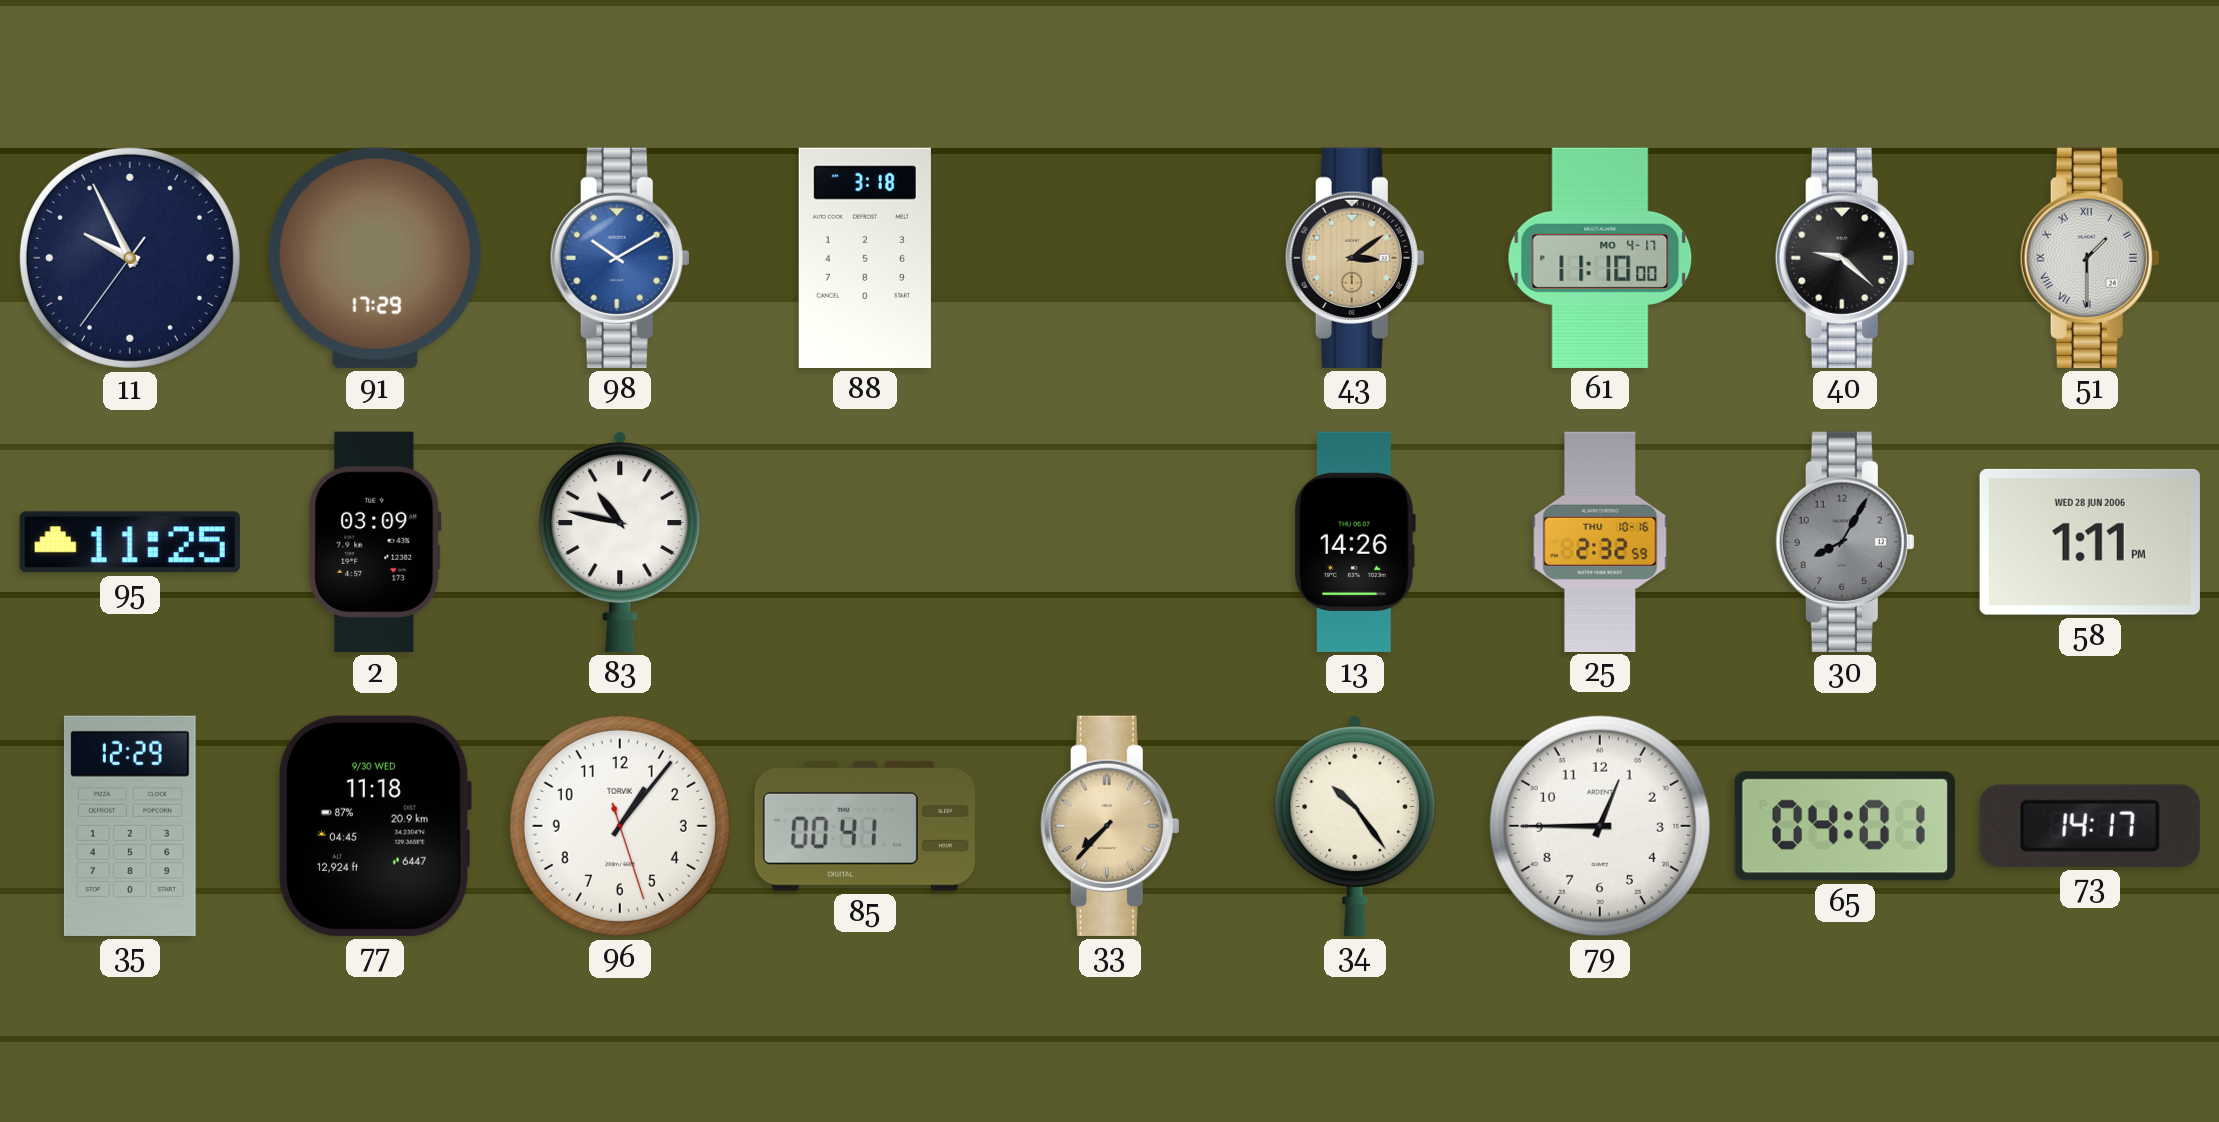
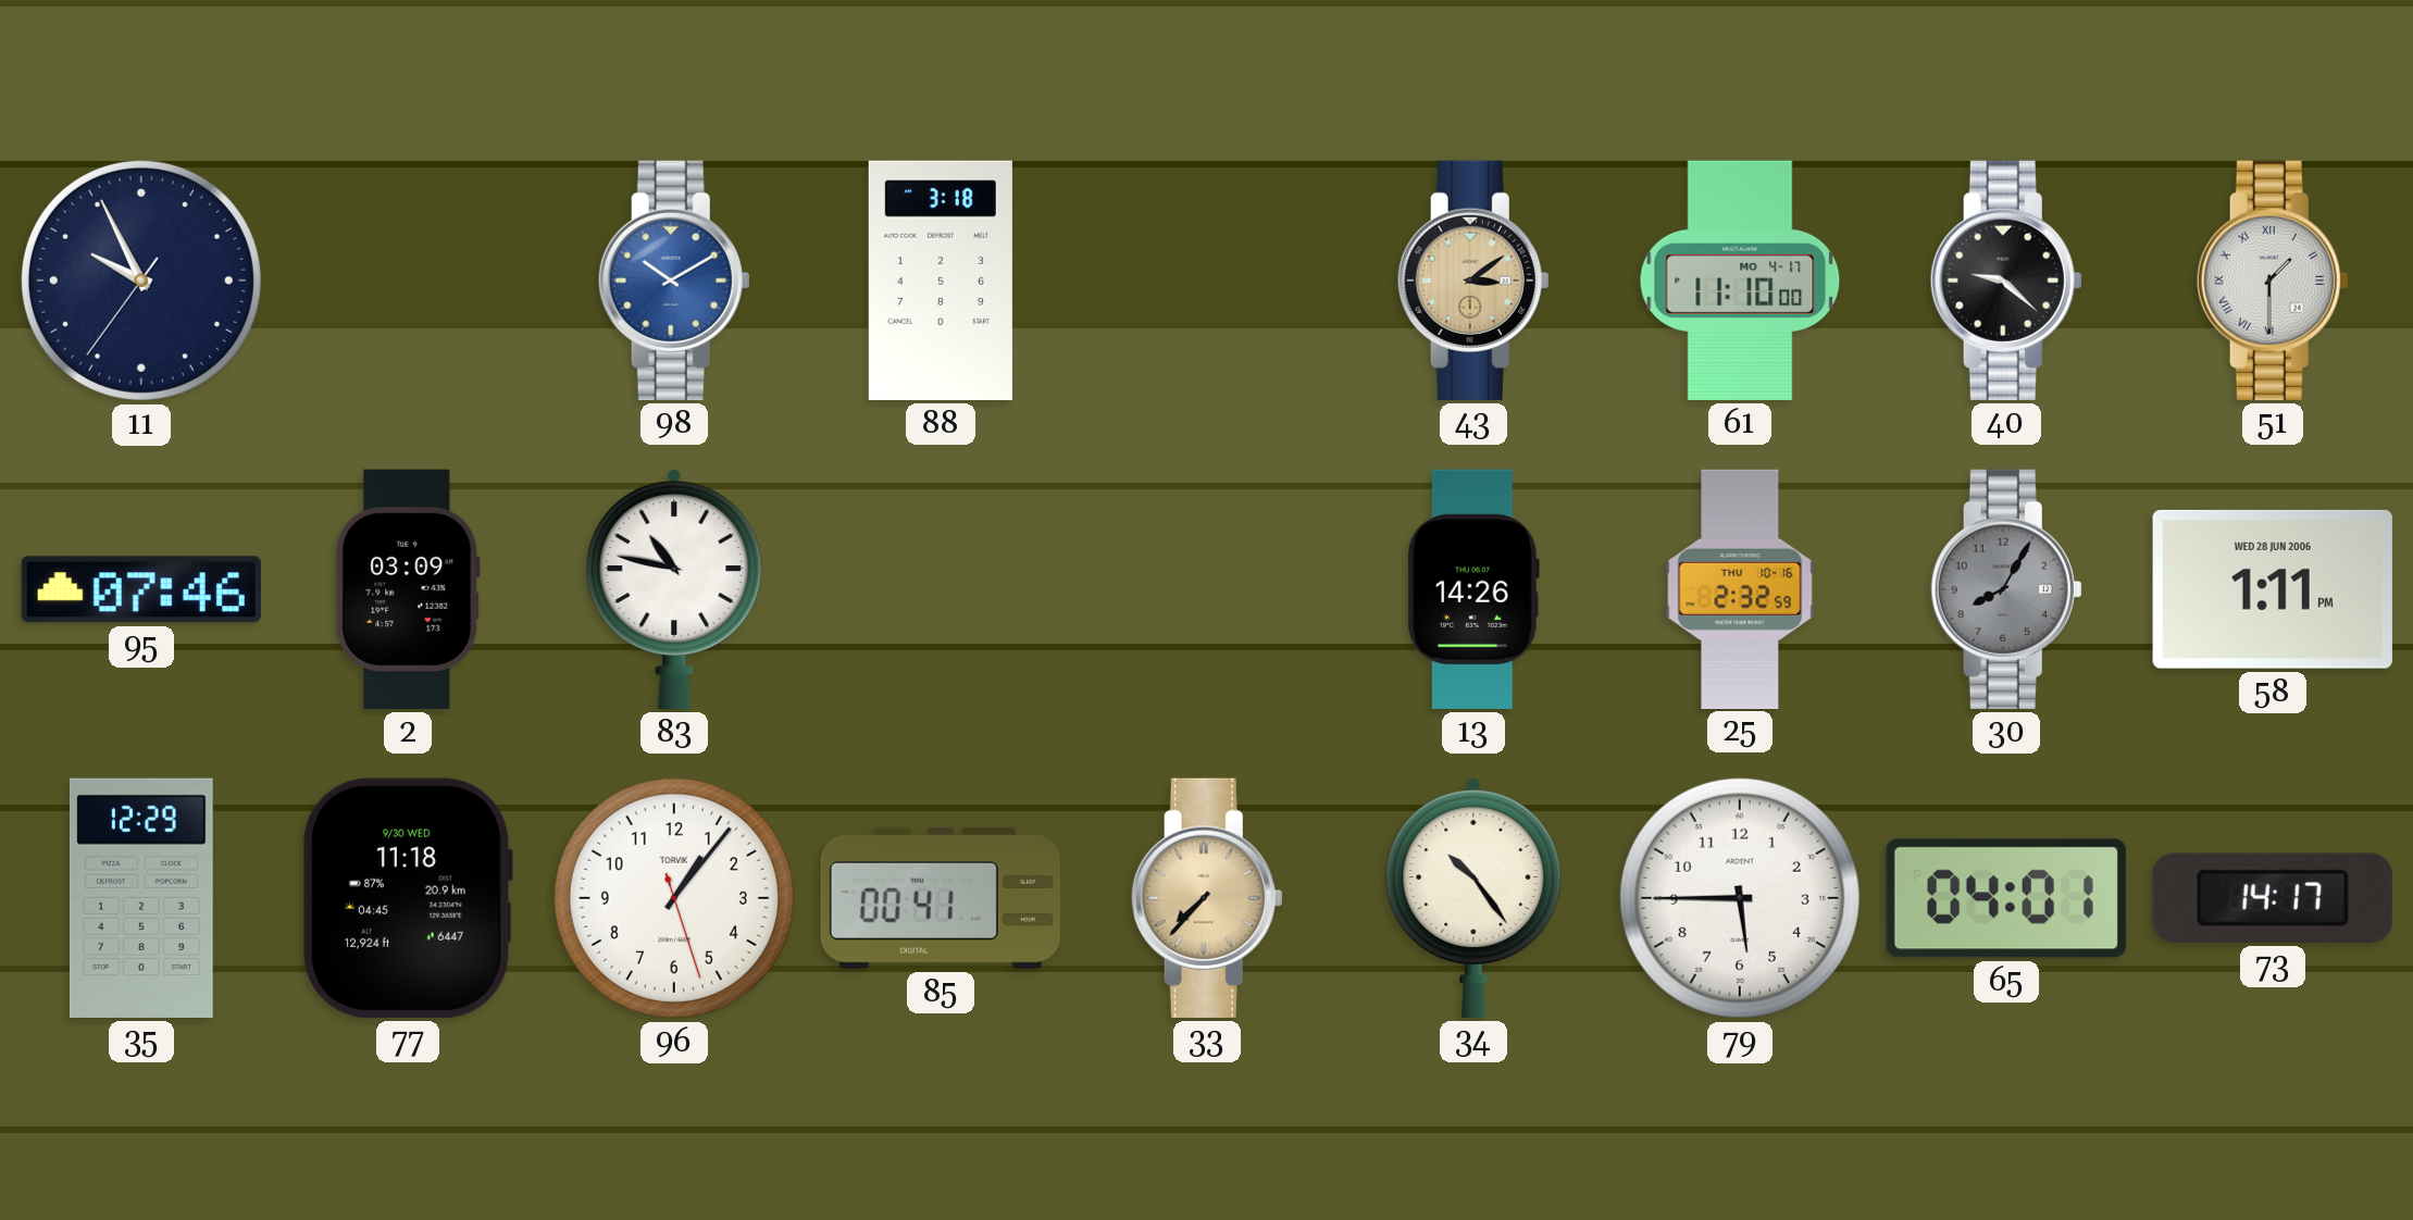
91: 17:29 -> none
95: 11:25 -> 07:46
79: 12:45 -> 5:45
